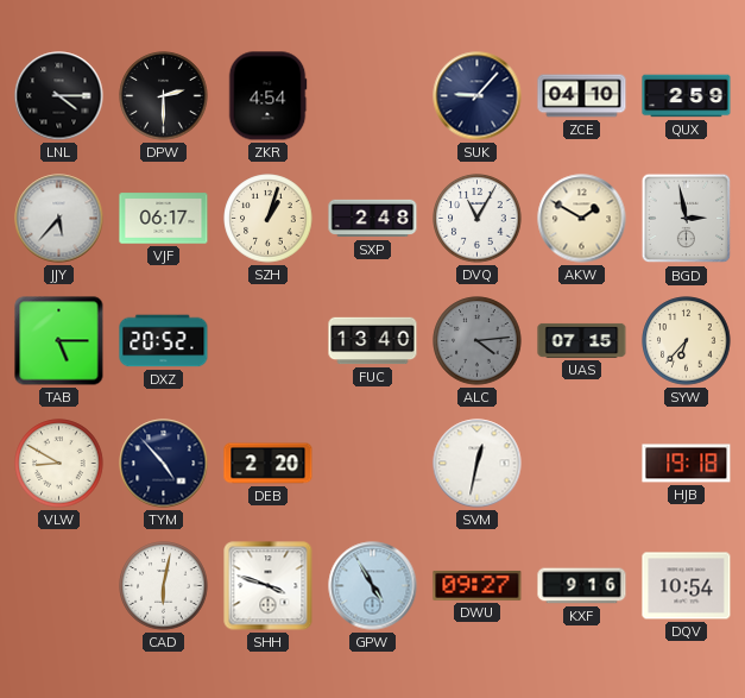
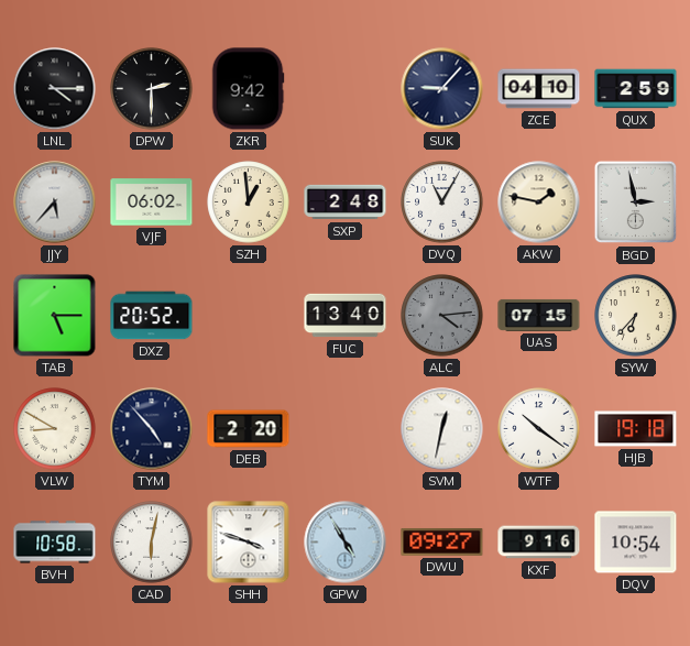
ZKR: 4:54 -> 9:42
VJF: 06:17 -> 06:02
SZH: 1:03 -> 12:59
AKW: 1:50 -> 1:47
WTF: none -> 10:21
BVH: none -> 10:58
